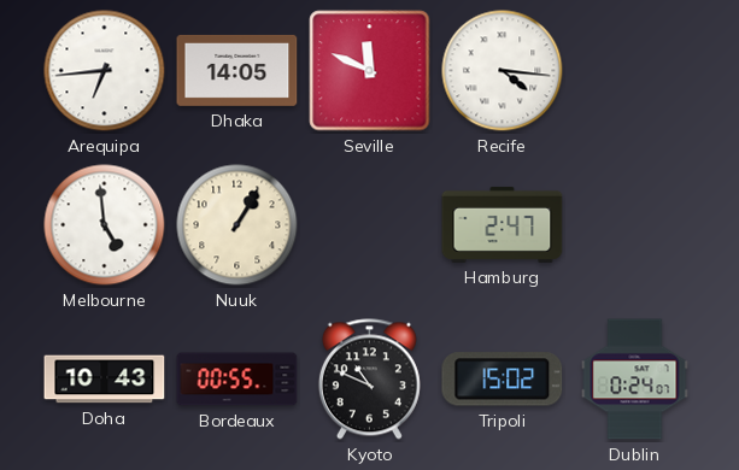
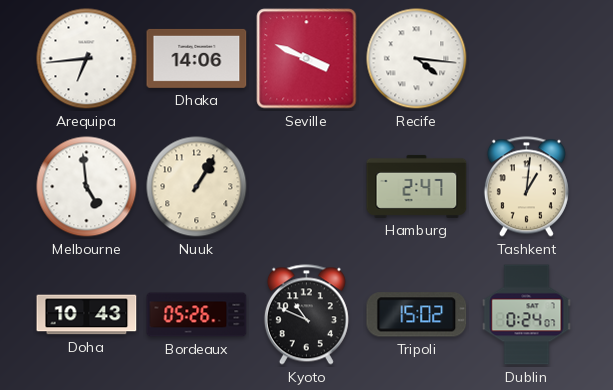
Dhaka: 14:05 -> 14:06
Seville: 11:49 -> 3:49
Tashkent: none -> 1:01
Bordeaux: 00:55 -> 05:26
